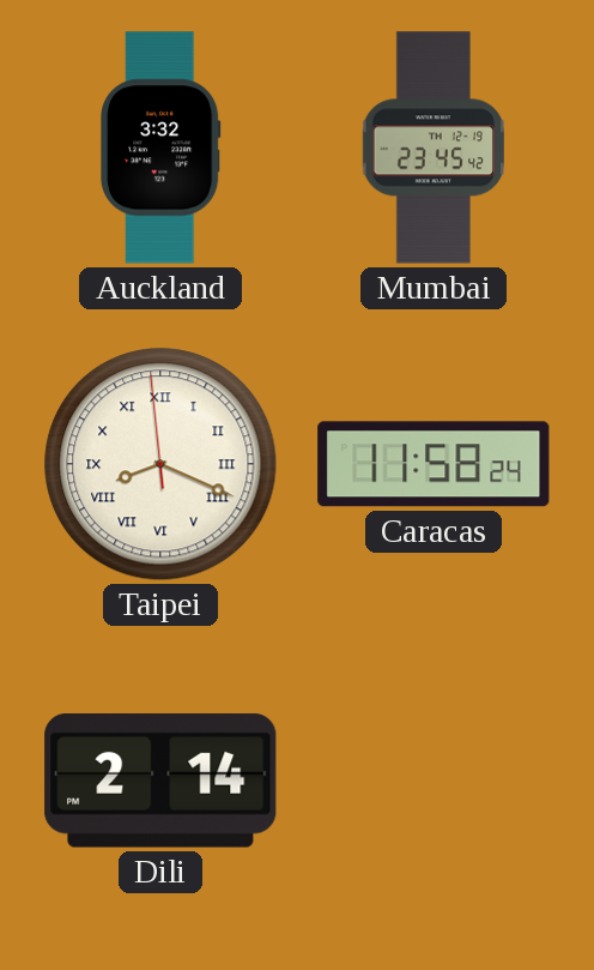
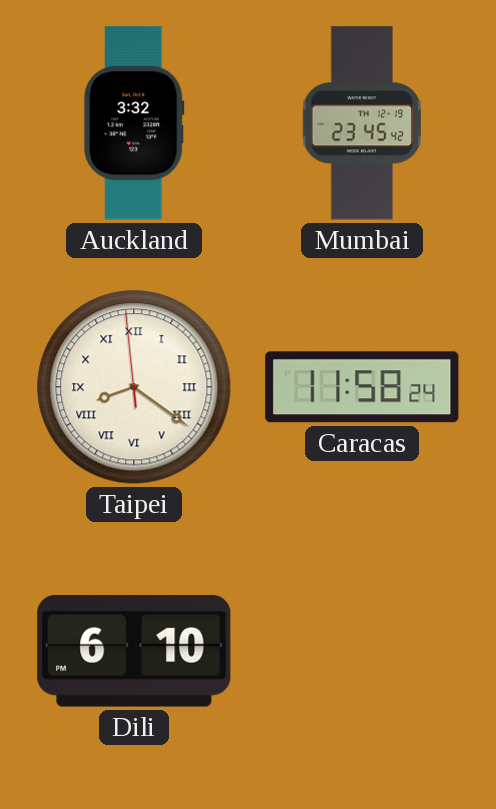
Taipei: 8:18 -> 8:20
Dili: 2:14 -> 6:10
